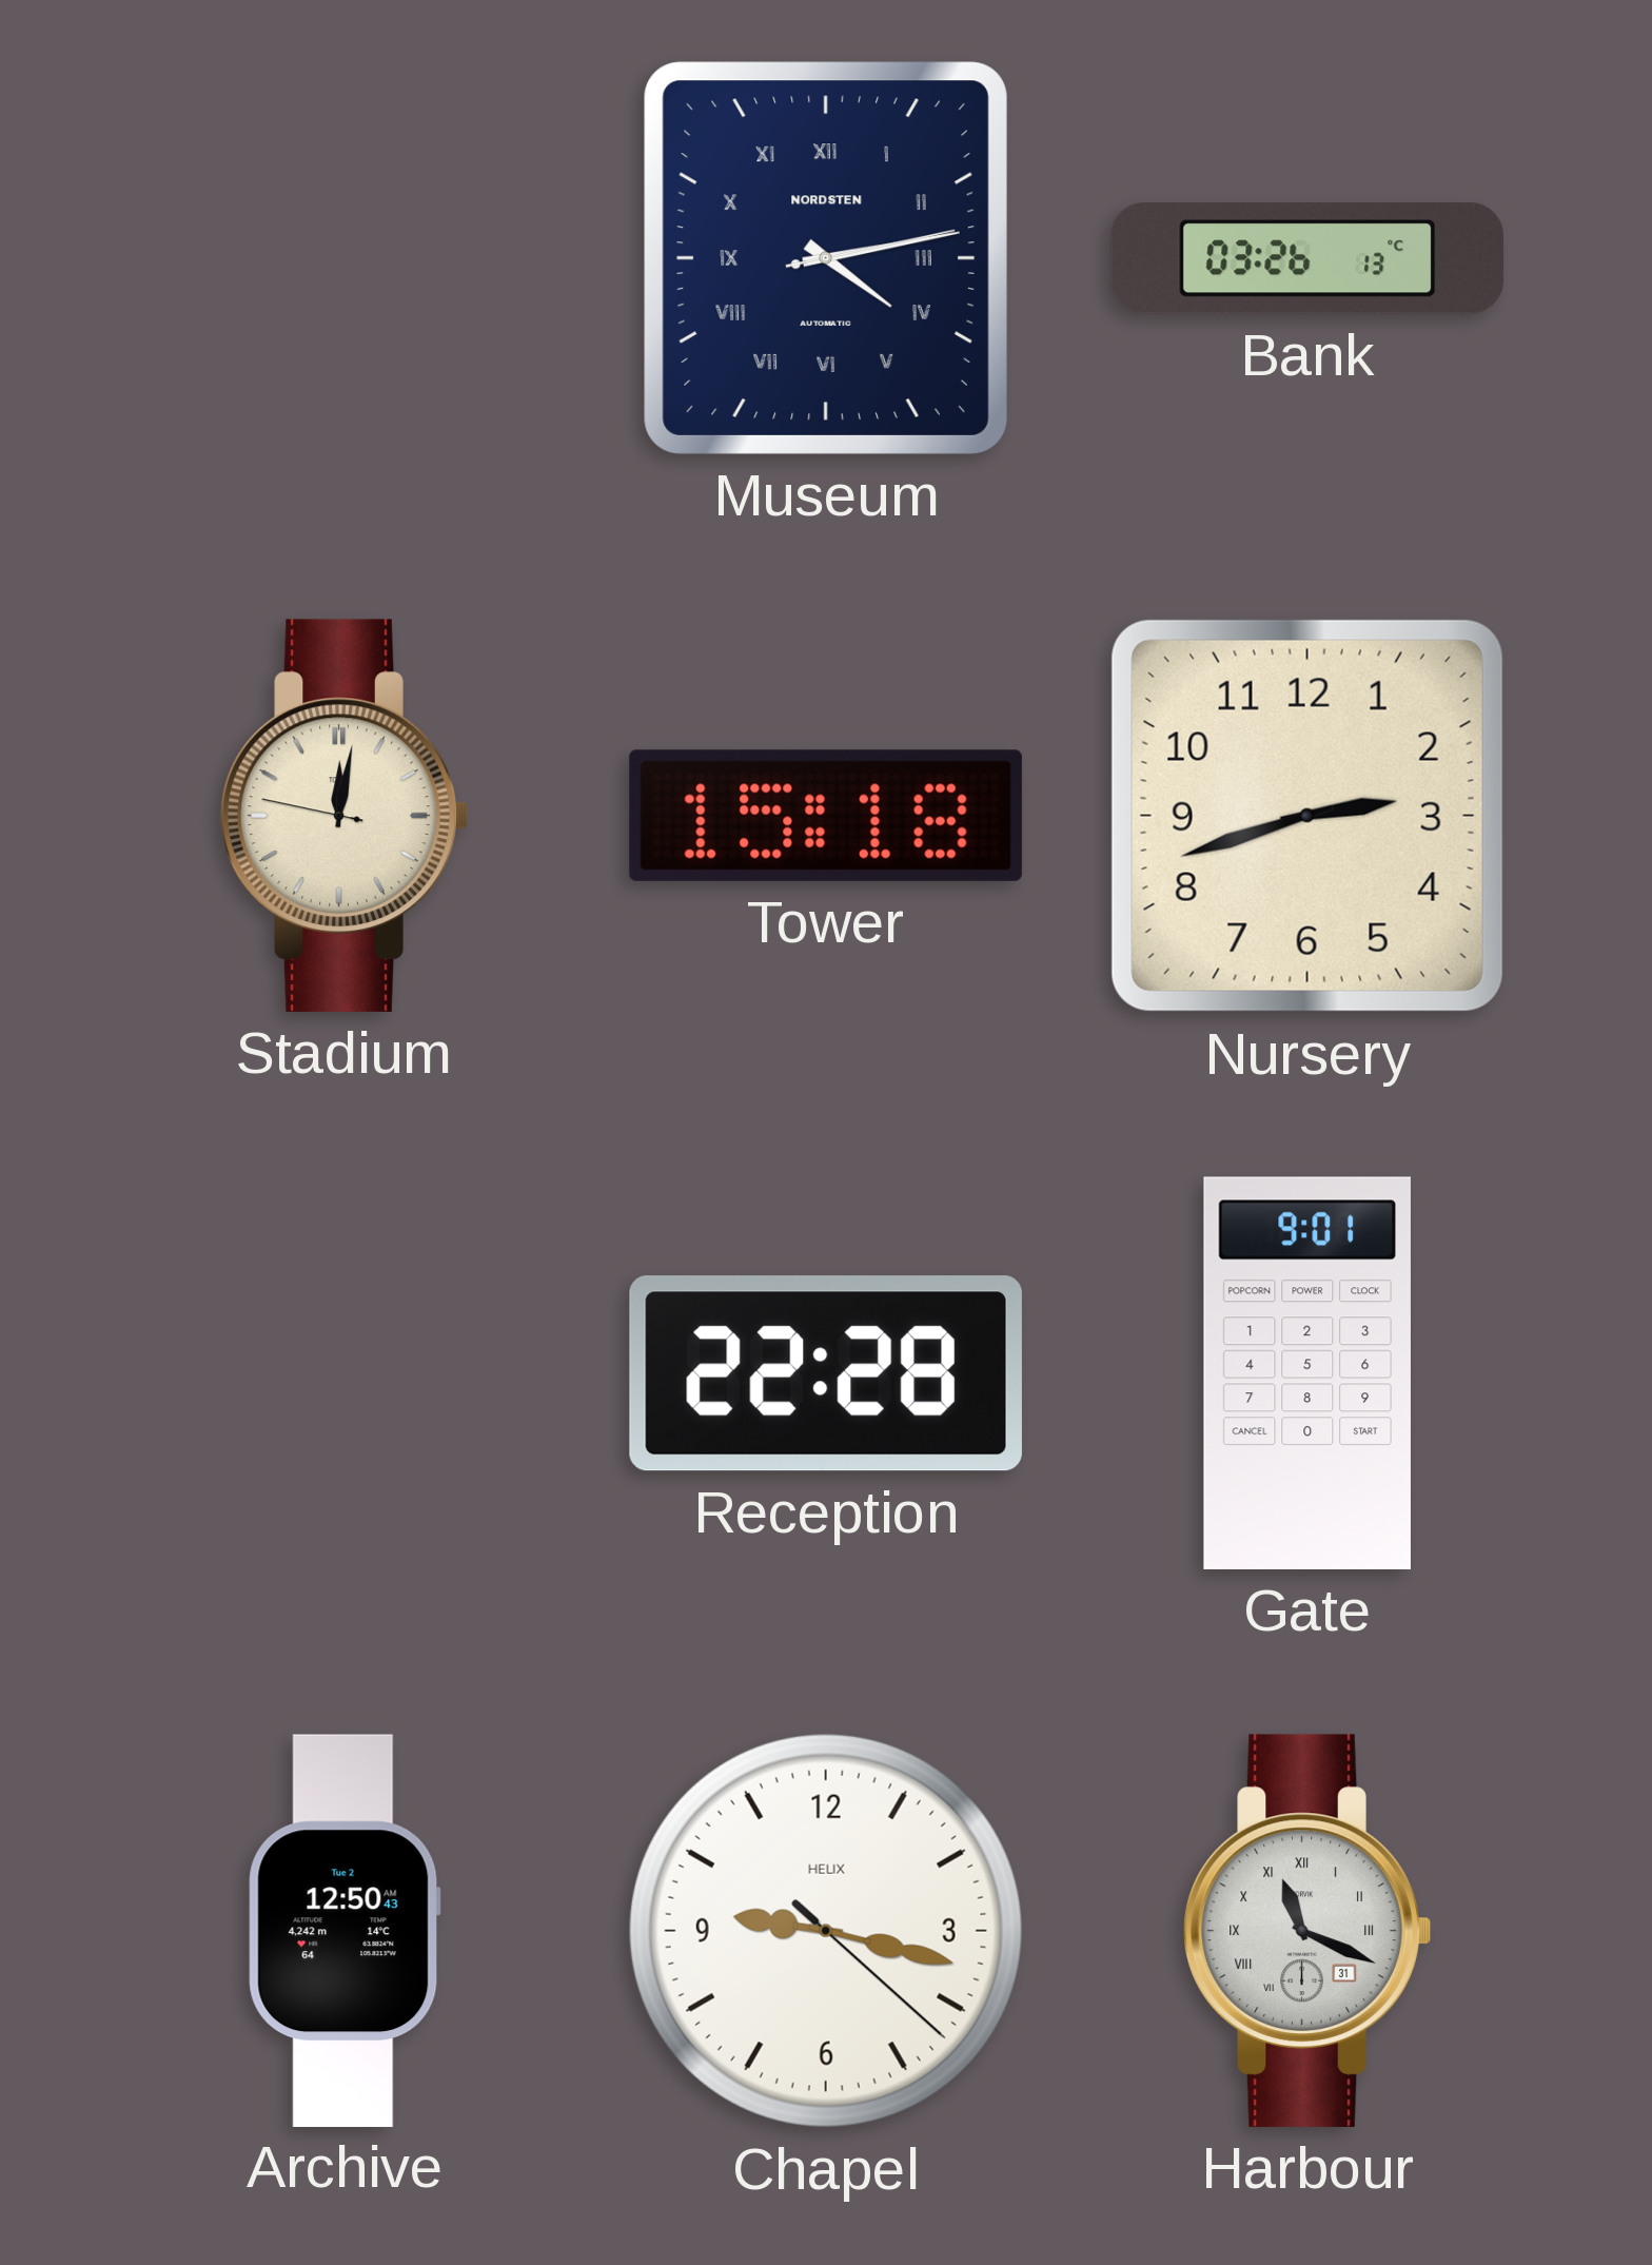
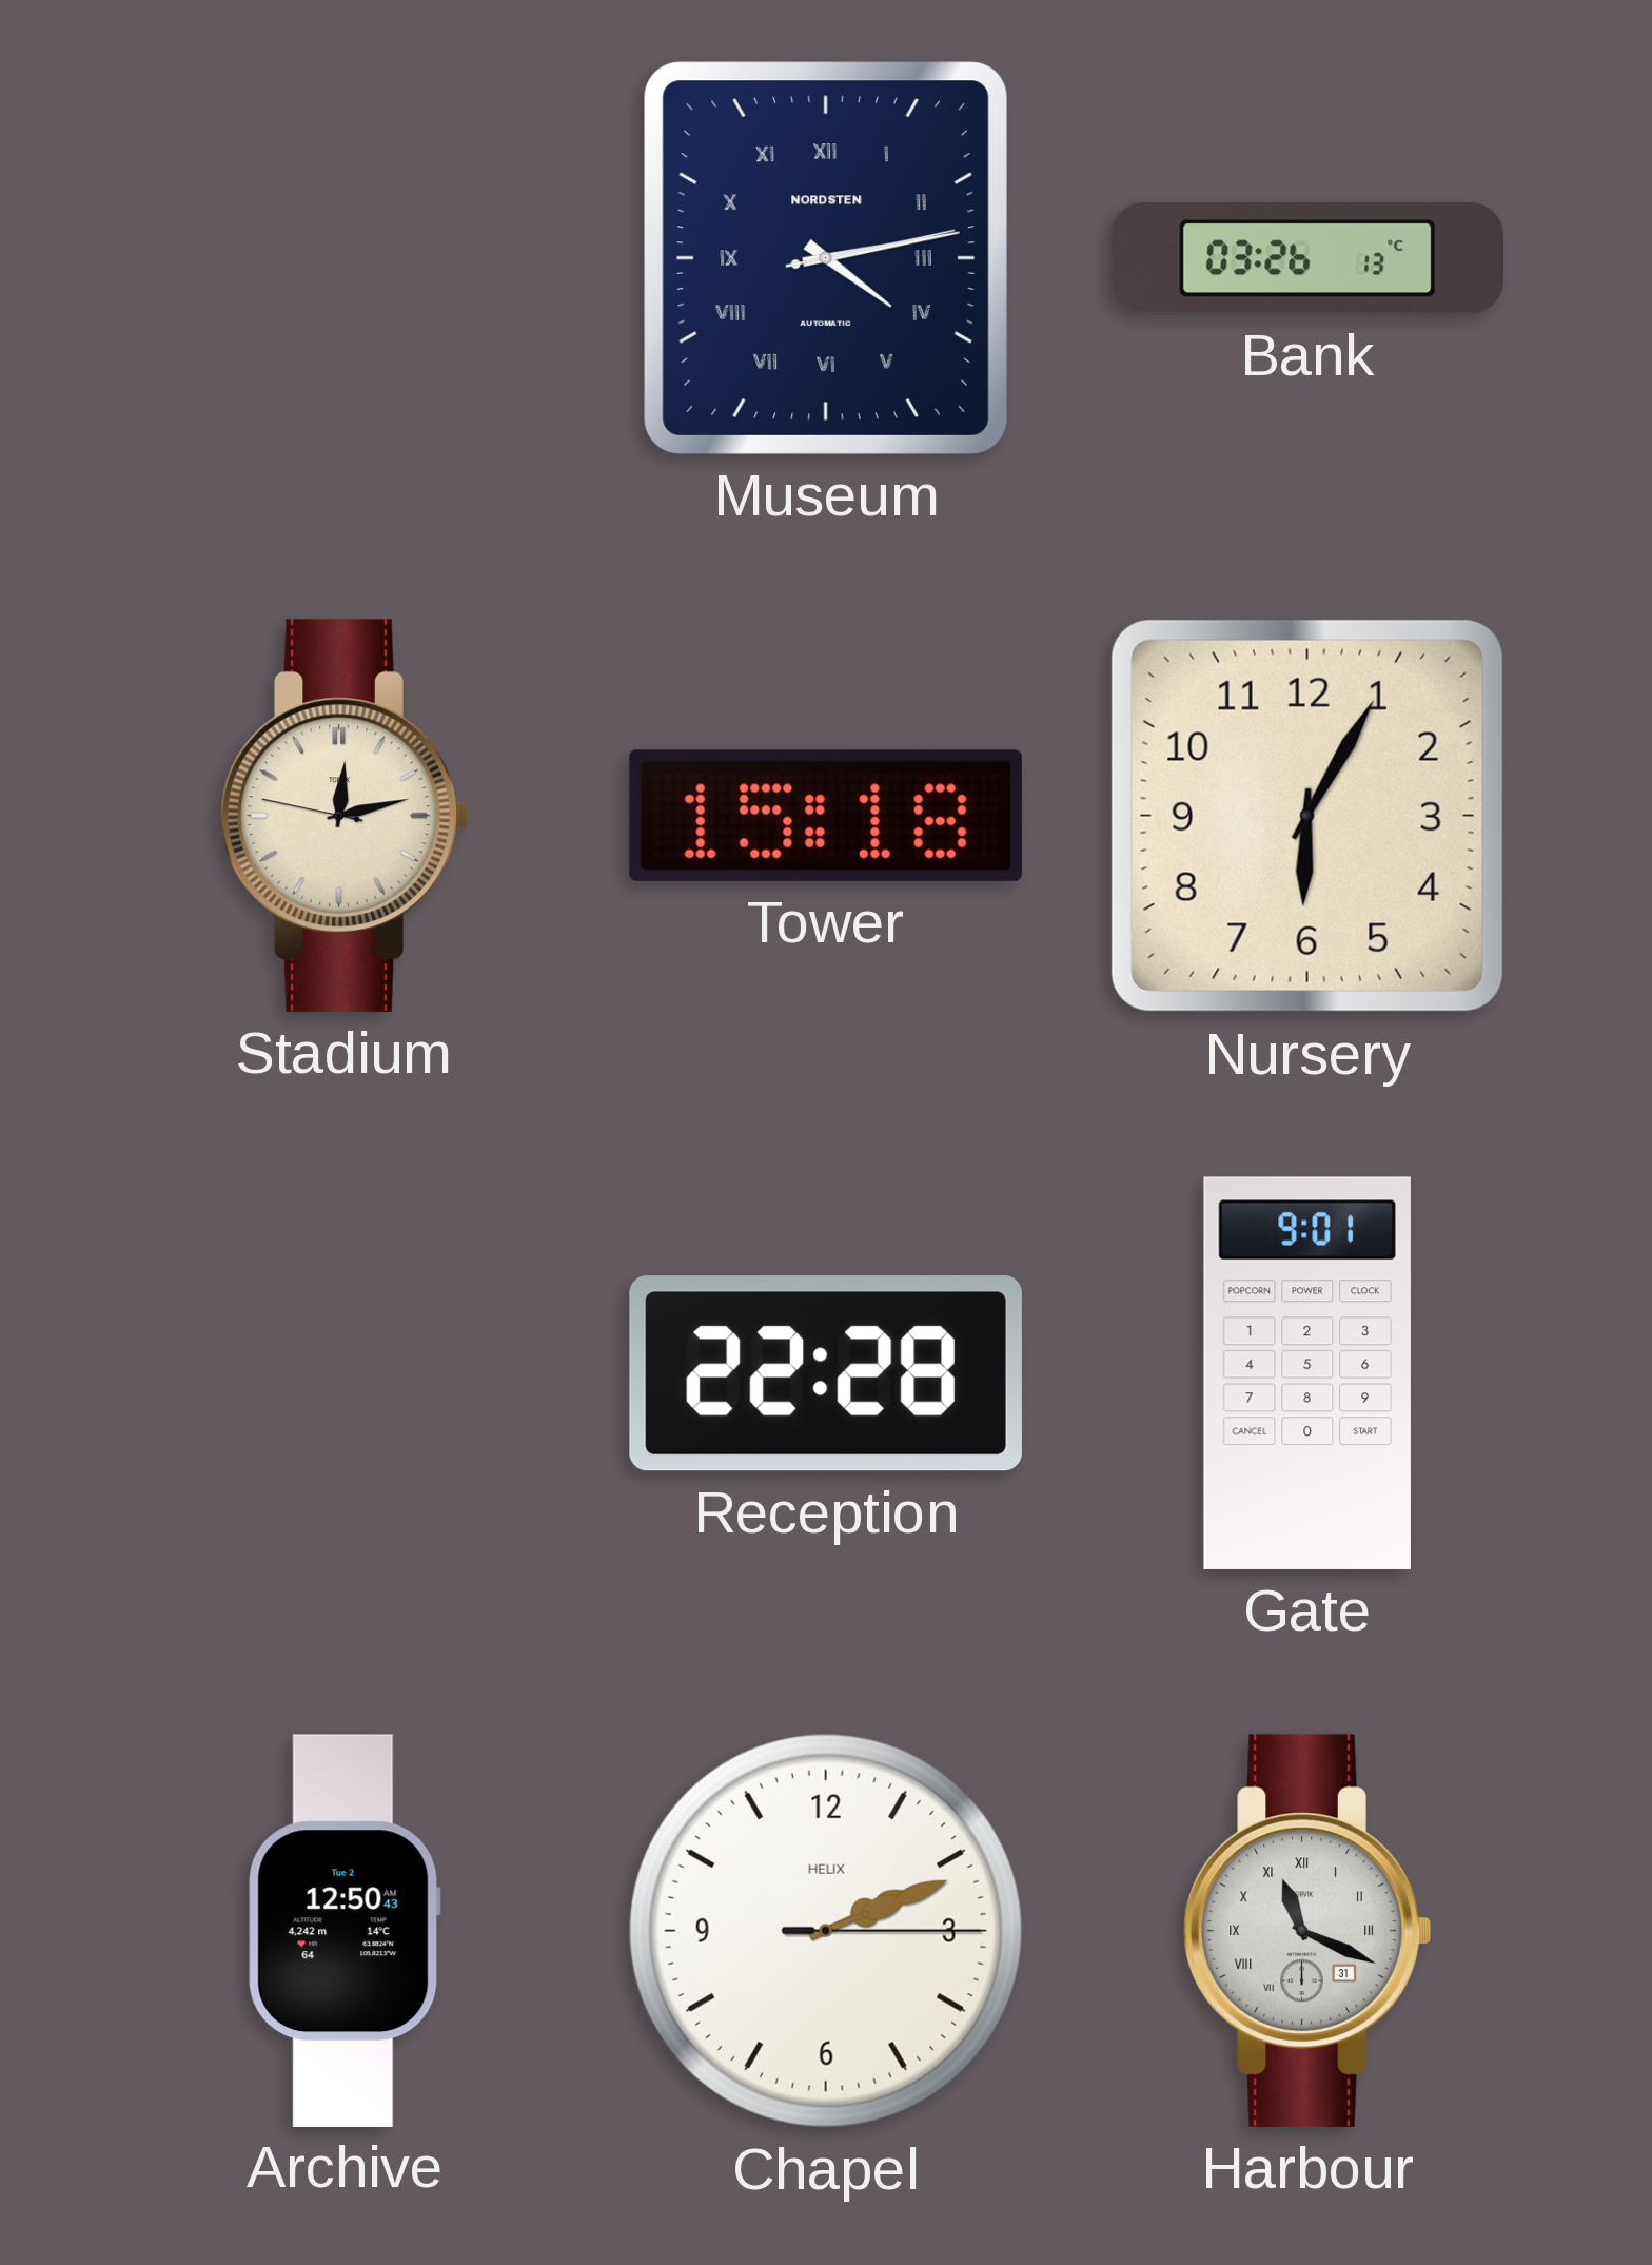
Stadium: 12:01 -> 12:12
Nursery: 2:42 -> 6:05
Chapel: 9:17 -> 2:11
